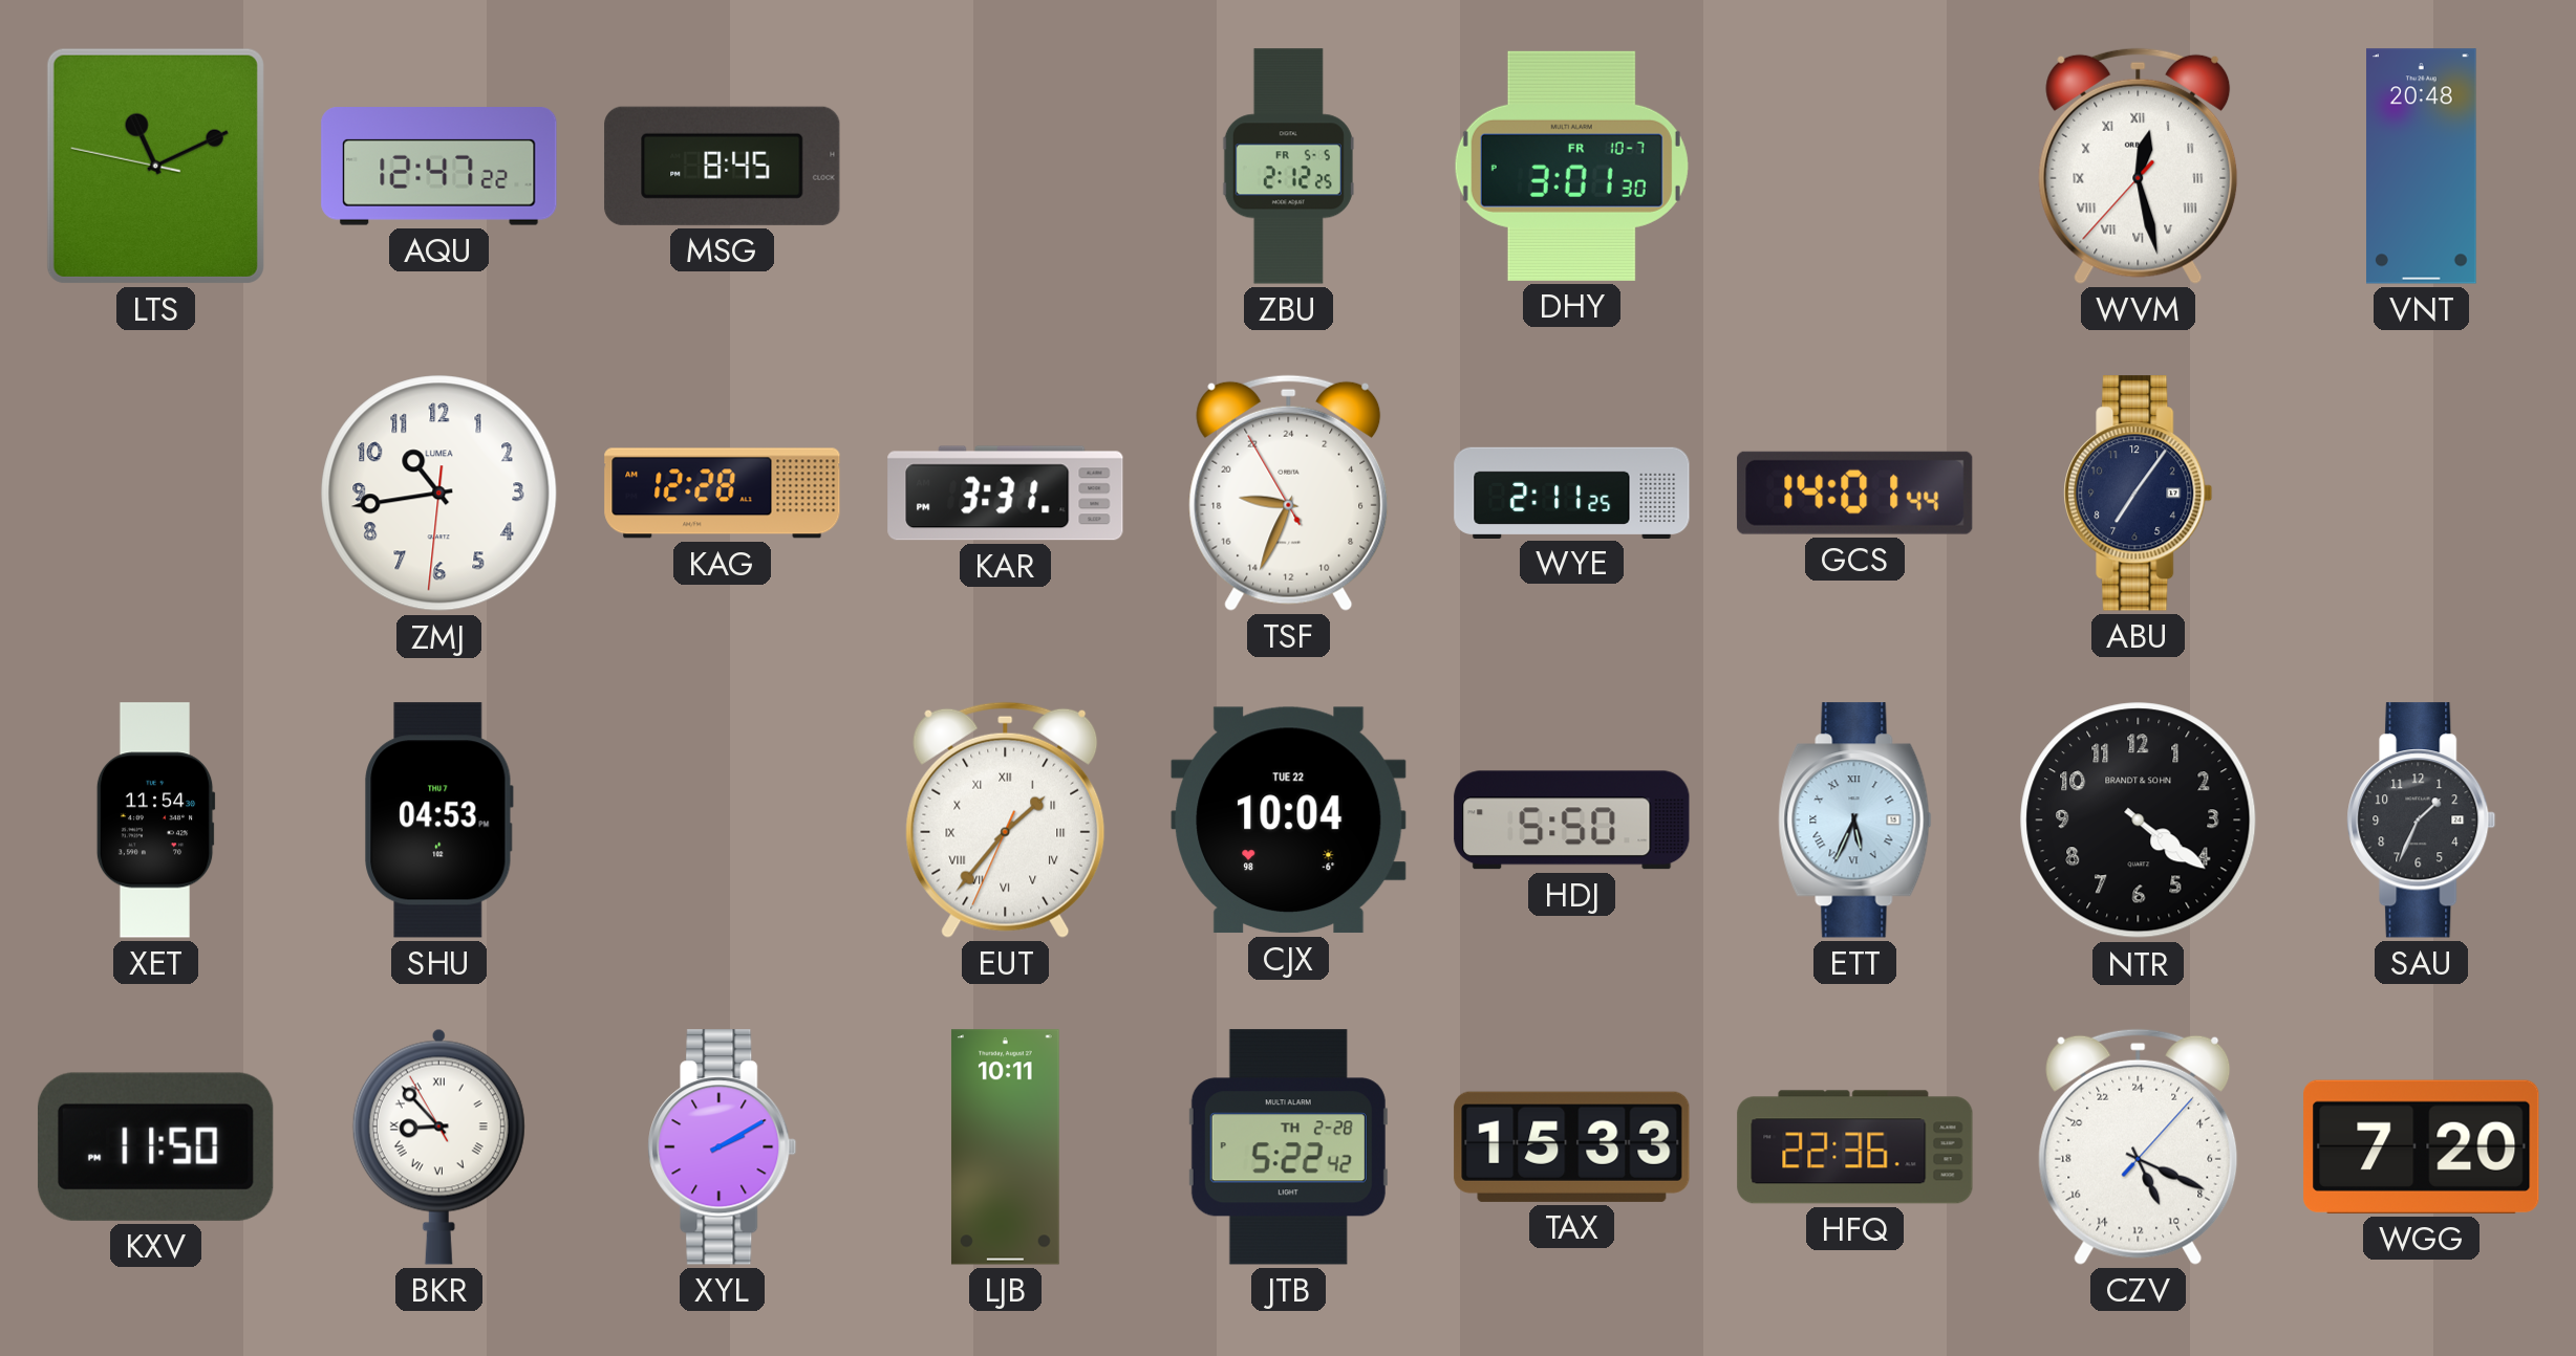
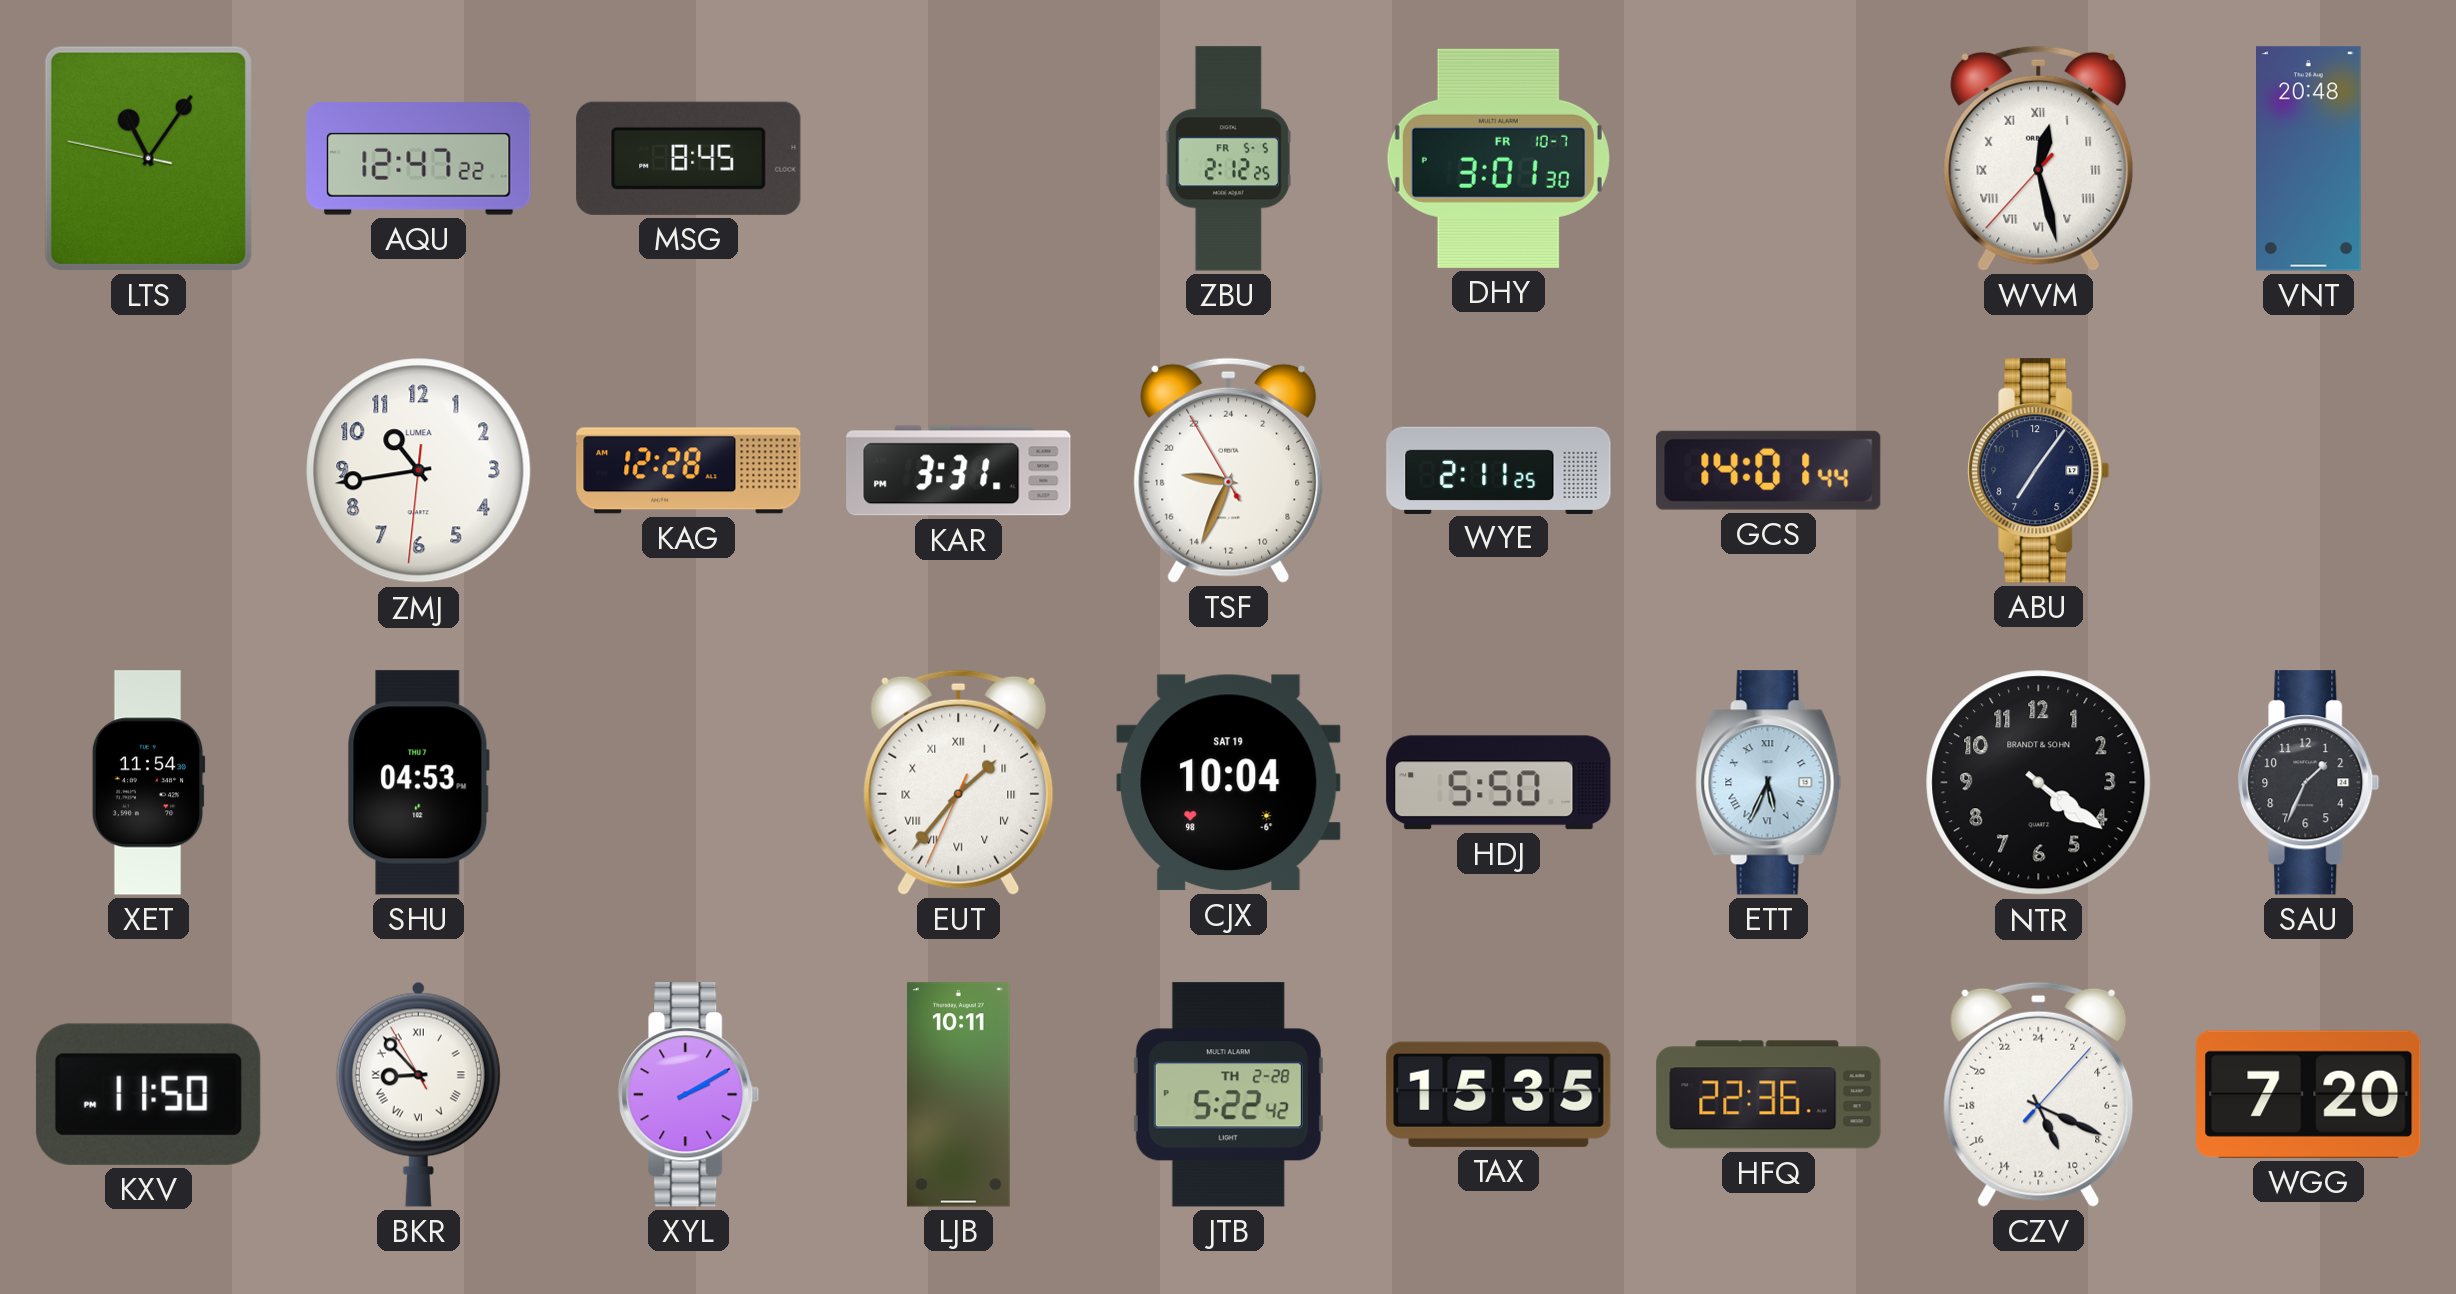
LTS: 11:10 -> 11:05
CJX date: TUE 22 -> SAT 19
TAX: 15:33 -> 15:35
